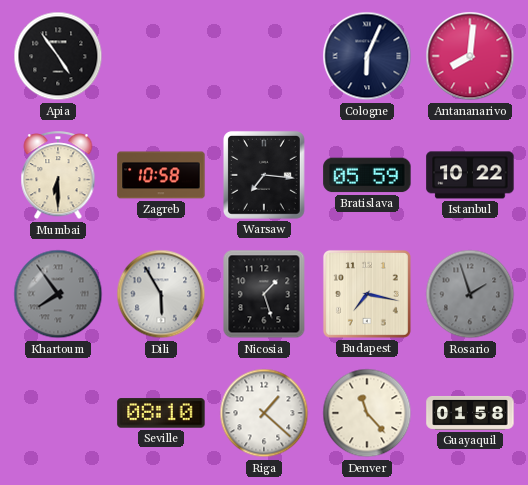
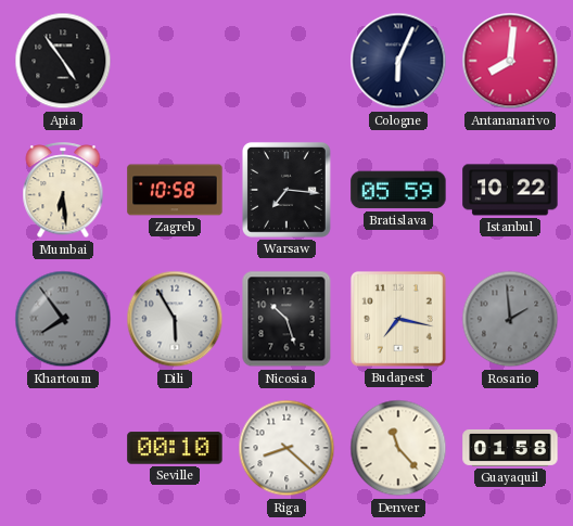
Mumbai: 6:30 -> 6:29
Nicosia: 1:27 -> 10:27
Rosario: 1:57 -> 1:59
Seville: 08:10 -> 00:10
Riga: 1:22 -> 8:22
